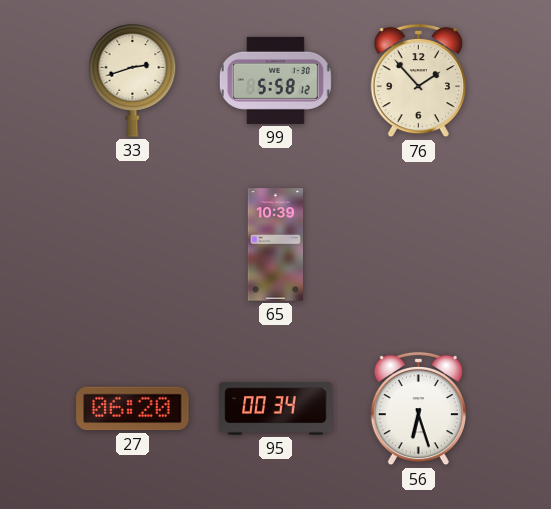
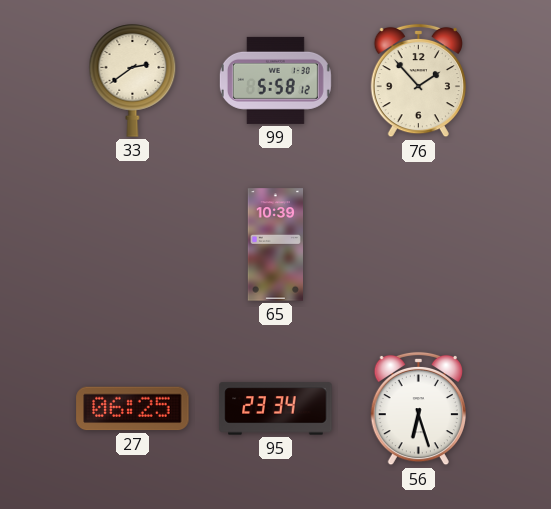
33: 2:42 -> 2:39
27: 06:20 -> 06:25
95: 00:34 -> 23:34
